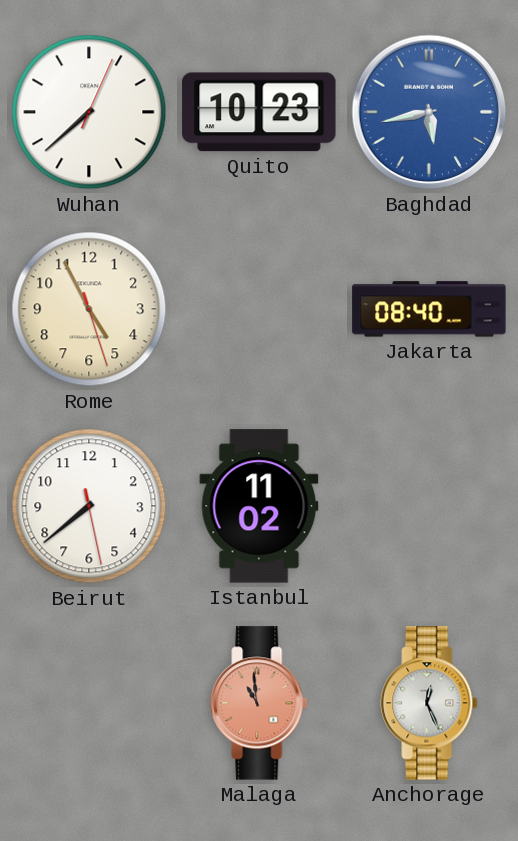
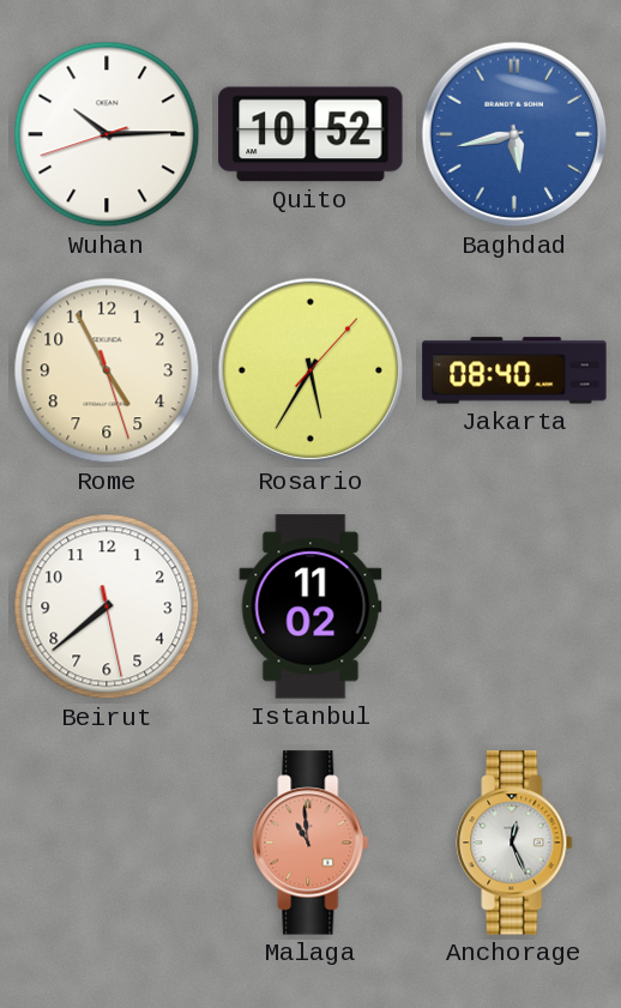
Wuhan: 7:38 -> 10:14
Quito: 10:23 -> 10:52
Rosario: none -> 5:35
